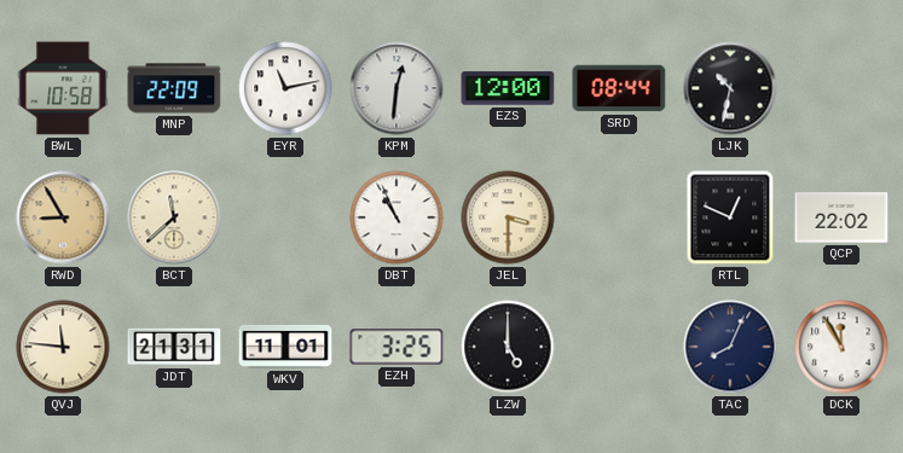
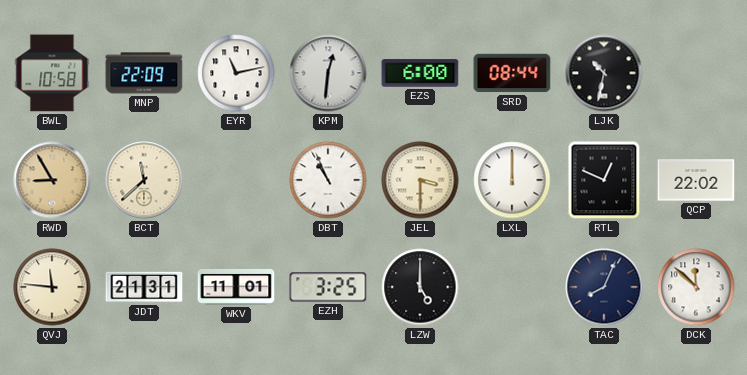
EZS: 12:00 -> 6:00
LXL: none -> 12:00
DCK: 11:55 -> 11:52
